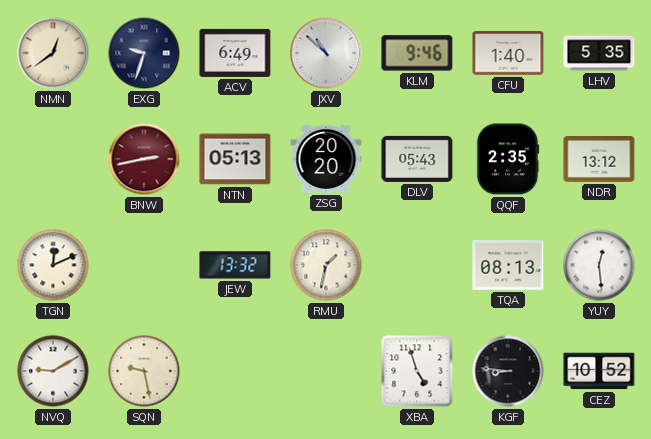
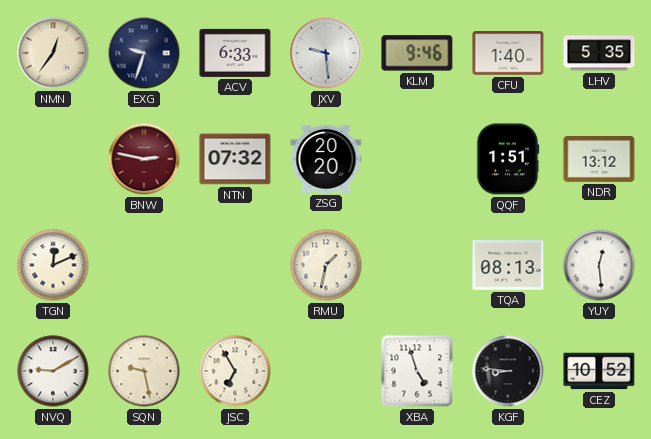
NMN: 12:39 -> 12:36
ACV: 6:49 -> 6:33
JXV: 10:52 -> 9:29
BNW: 2:43 -> 2:47
NTN: 05:13 -> 07:32
DLV: 05:43 -> none
QQF: 2:35 -> 1:51
JEW: 13:32 -> none
JSC: none -> 6:55
